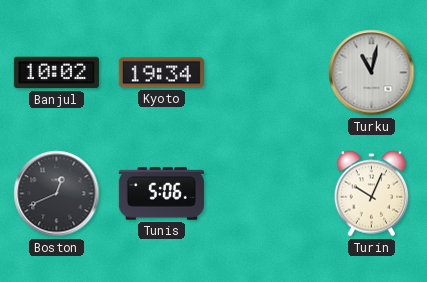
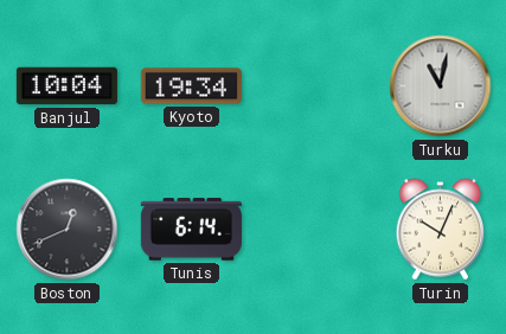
Banjul: 10:02 -> 10:04
Tunis: 5:06 -> 6:14
